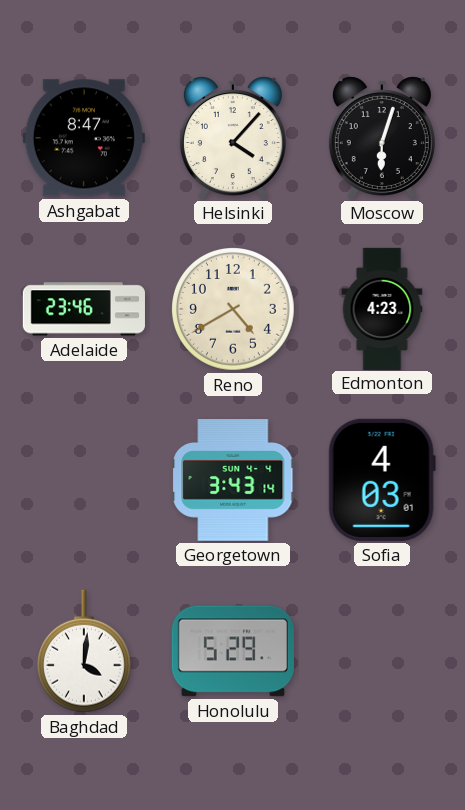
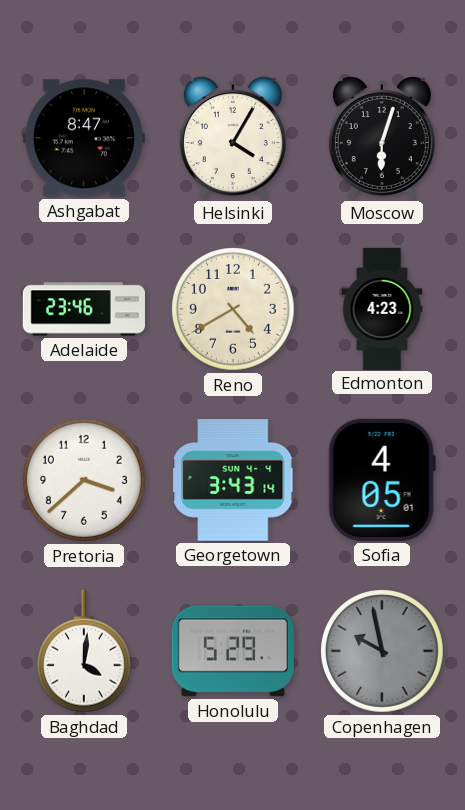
Helsinki: 4:07 -> 4:05
Pretoria: none -> 3:38
Sofia: 4:03 -> 4:05
Copenhagen: none -> 9:58
